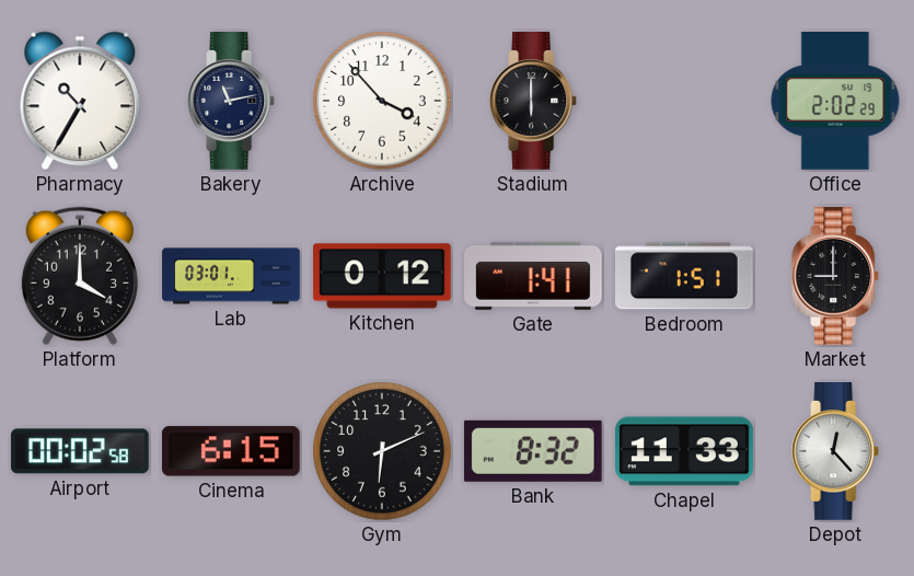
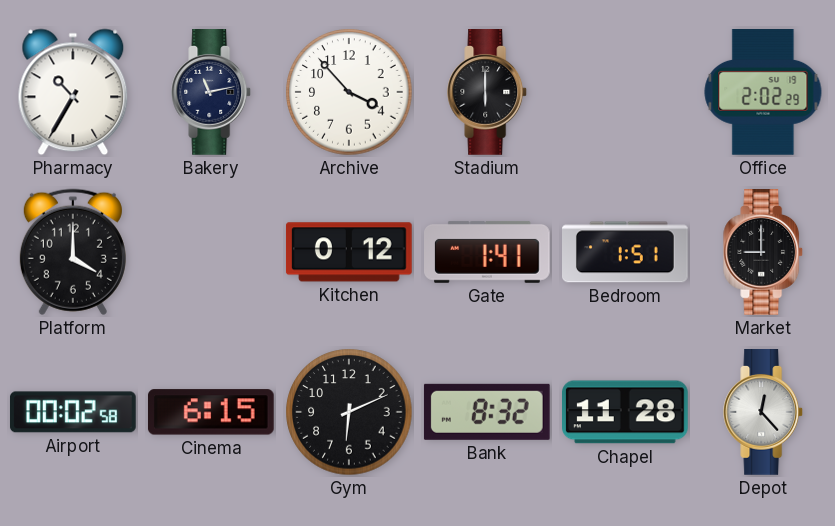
Lab: 03:01 -> none
Chapel: 11:33 -> 11:28
